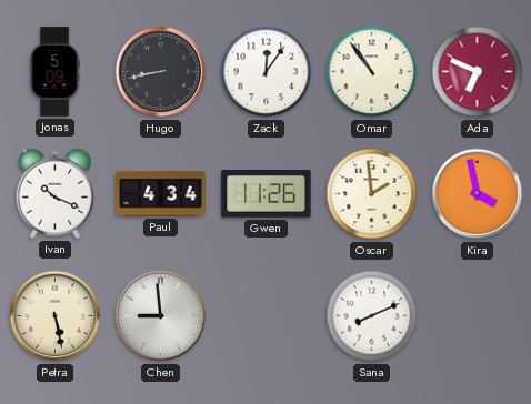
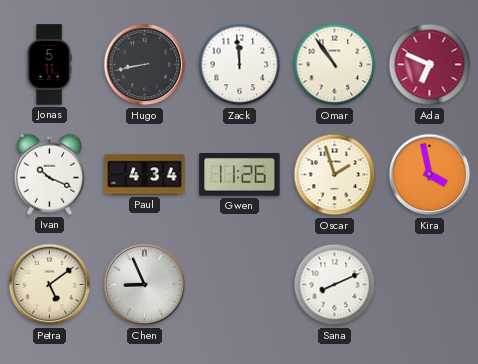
Jonas: 5:09 -> 5:11
Zack: 12:06 -> 11:59
Oscar: 1:59 -> 1:57
Petra: 5:28 -> 5:09
Chen: 8:59 -> 8:56
